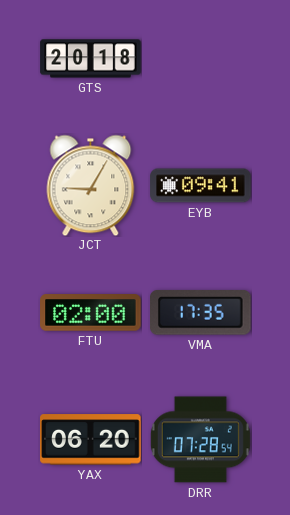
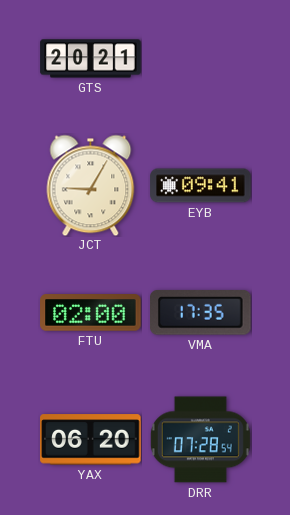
GTS: 20:18 -> 20:21
